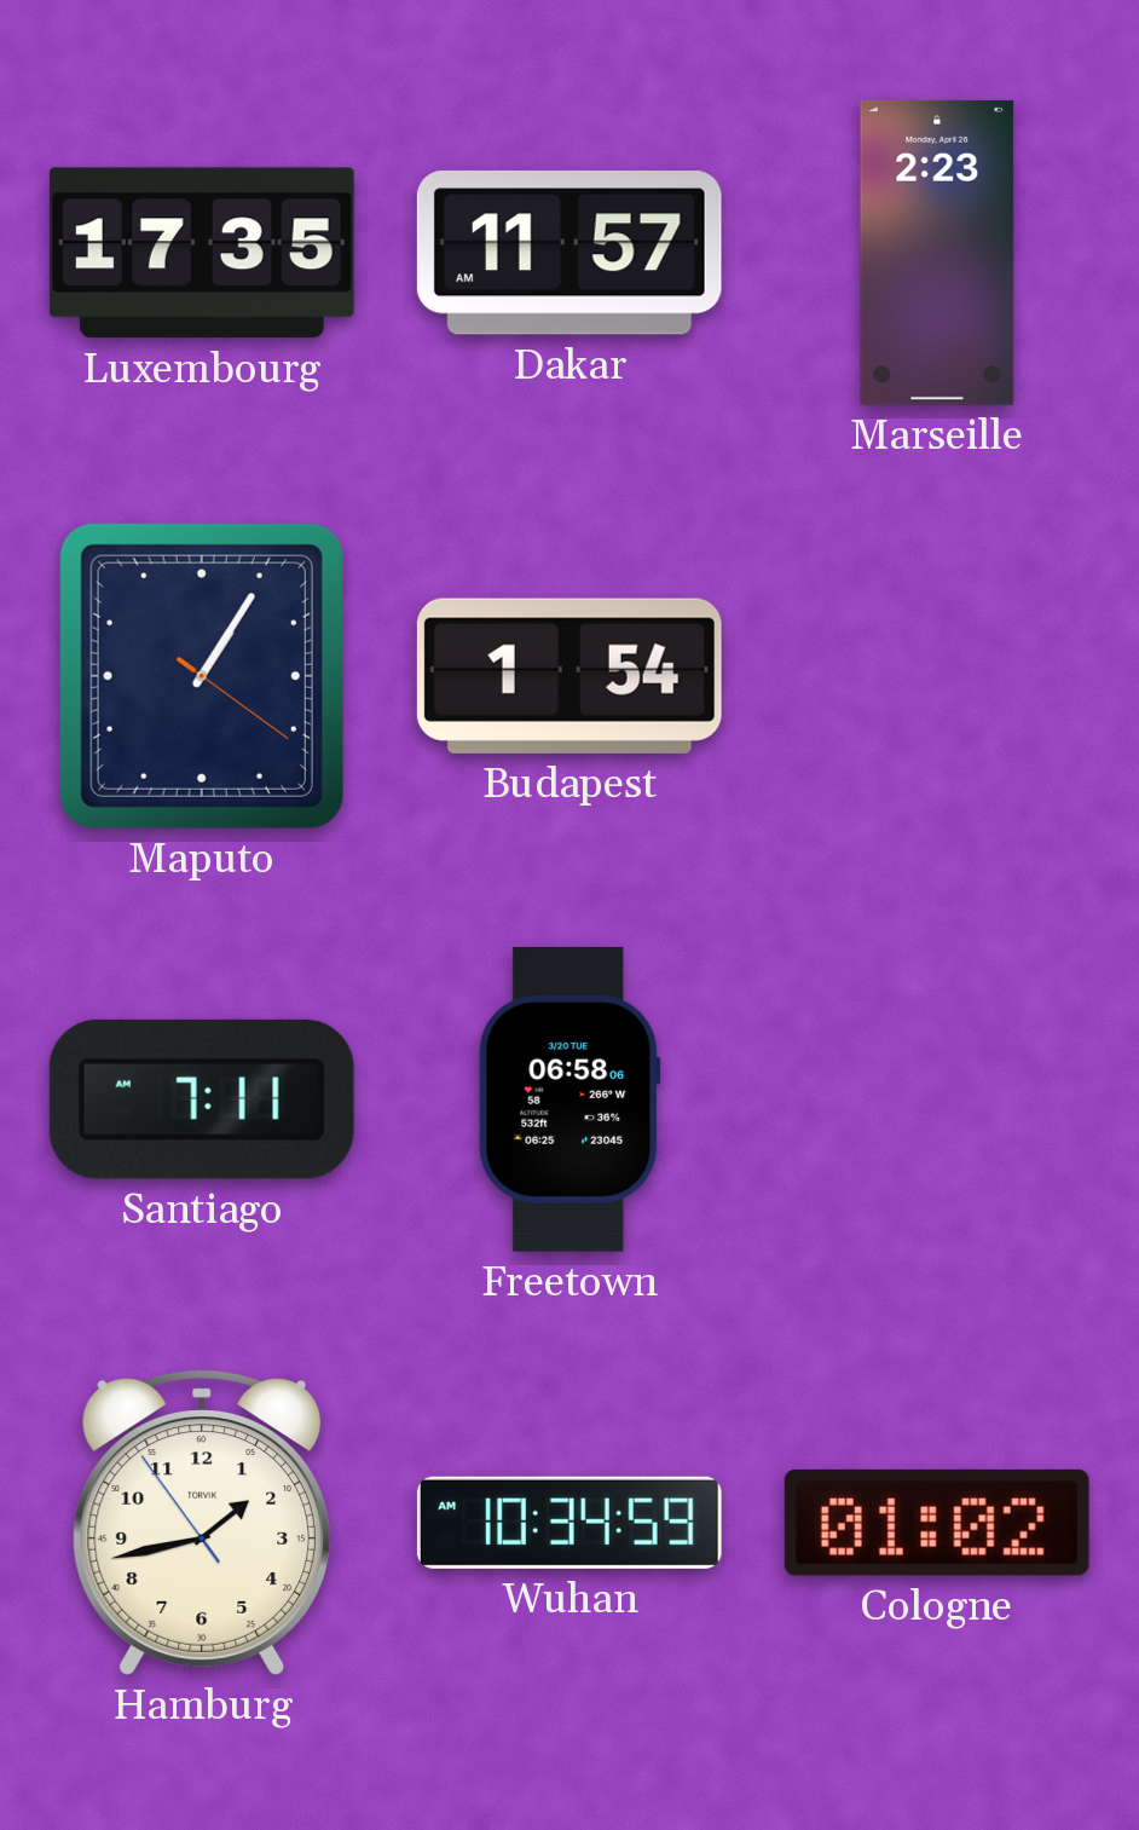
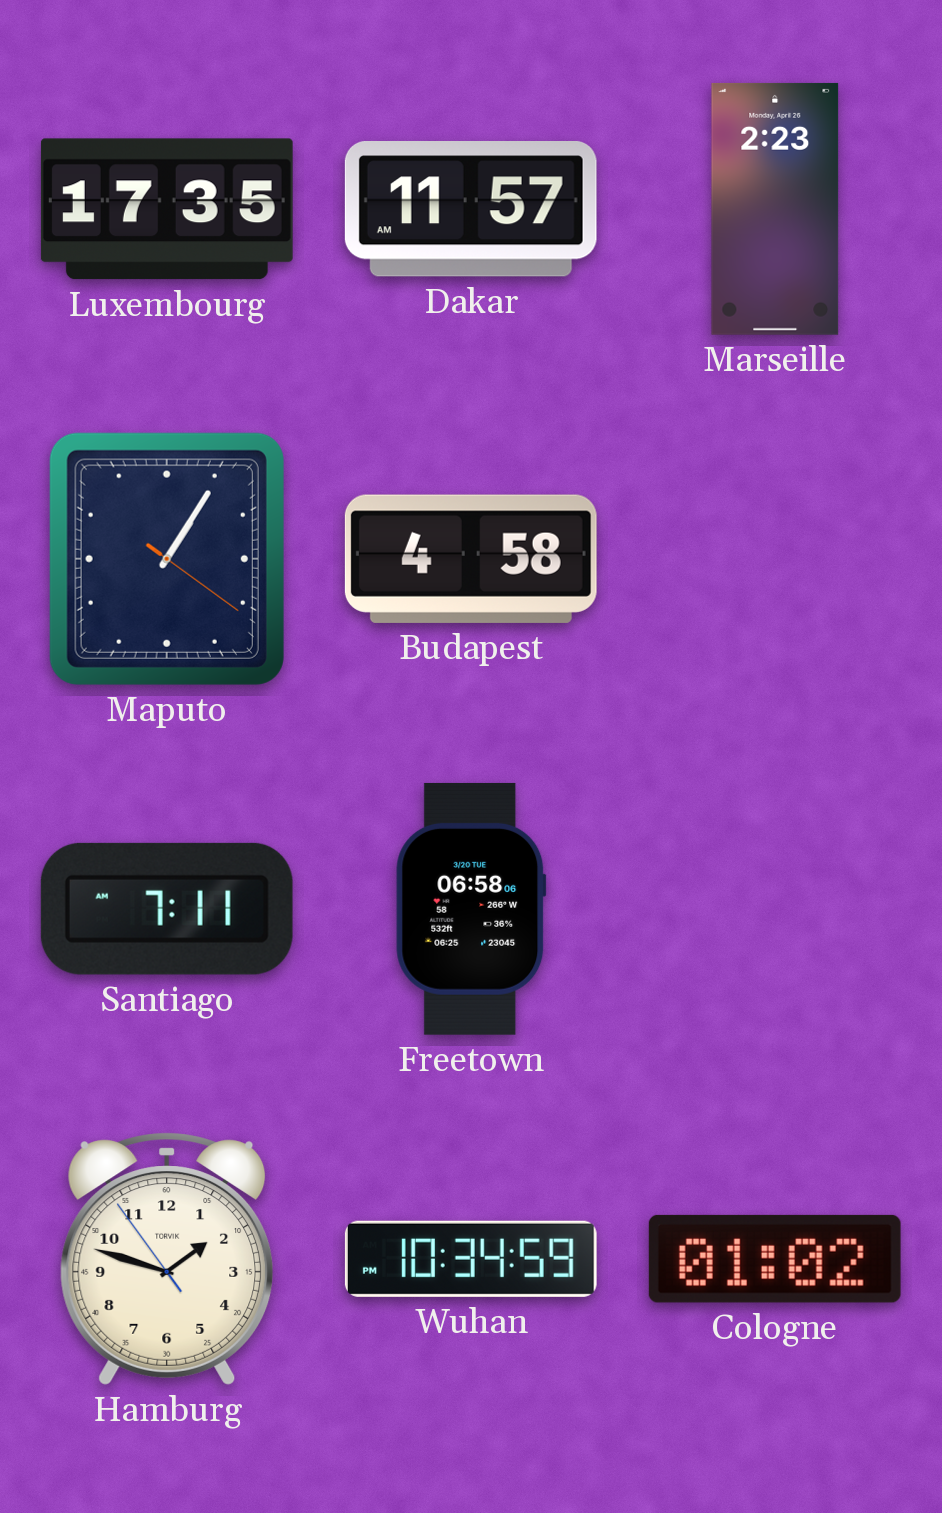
Budapest: 1:54 -> 4:58
Hamburg: 1:42 -> 1:47
Wuhan: 10:34:59 AM -> 10:34:59 PM
